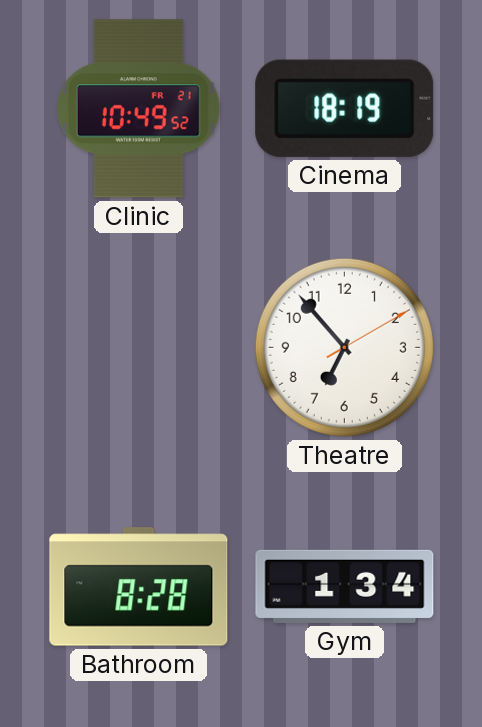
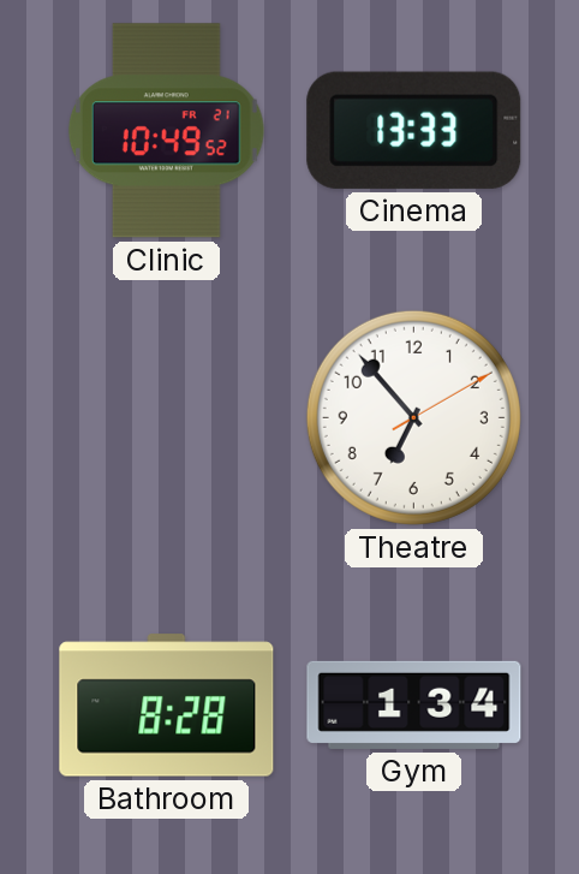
Cinema: 18:19 -> 13:33
